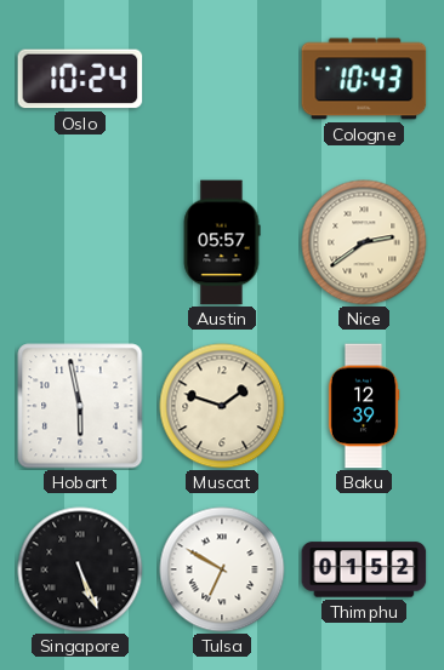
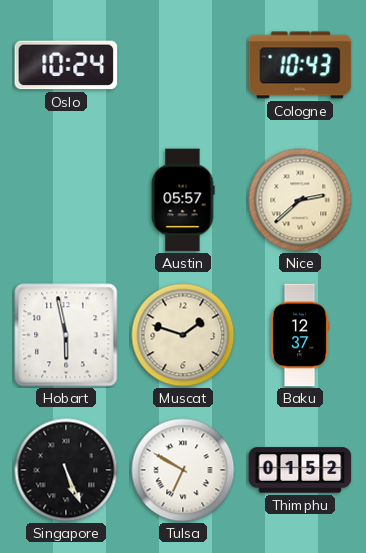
Nice: 2:39 -> 2:38
Baku: 12:39 -> 12:37
